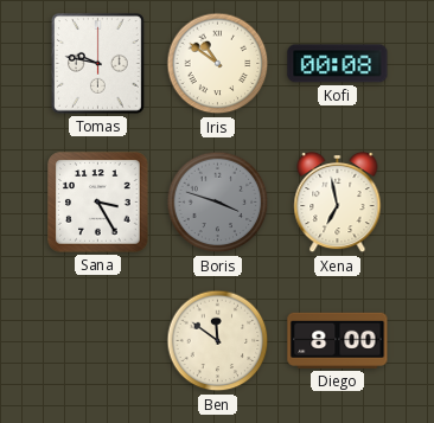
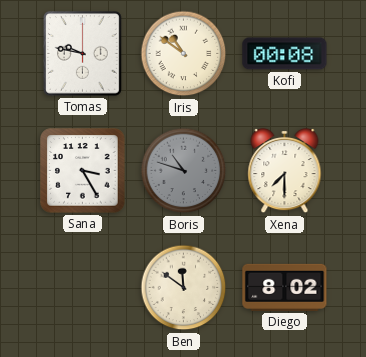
Boris: 3:48 -> 10:48
Xena: 6:58 -> 7:30
Diego: 8:00 -> 8:02
